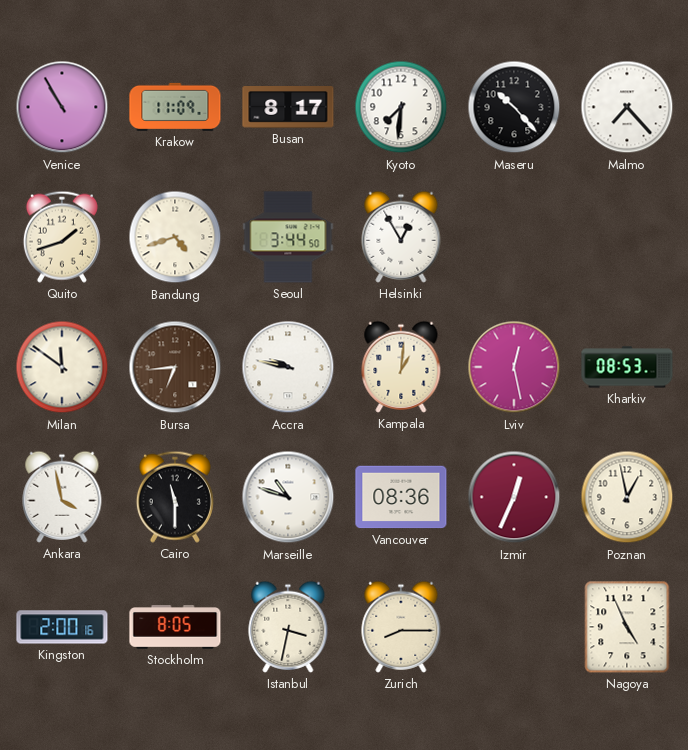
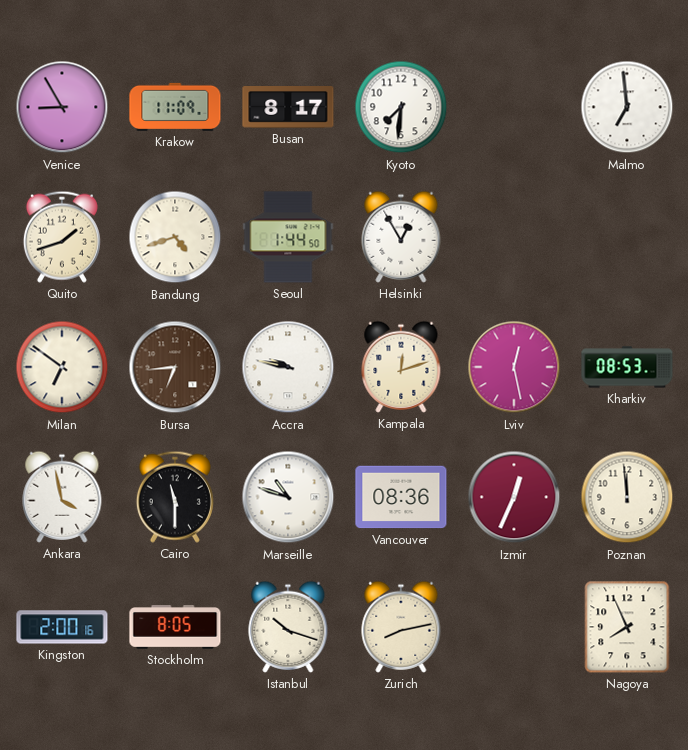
Venice: 10:55 -> 8:55
Maseru: 10:23 -> none
Malmo: 7:23 -> 6:59
Seoul: 3:44 -> 1:44
Milan: 11:51 -> 6:51
Kampala: 1:01 -> 12:12
Poznan: 12:58 -> 11:59
Istanbul: 3:32 -> 10:18
Zurich: 8:15 -> 8:13
Nagoya: 4:56 -> 7:56
